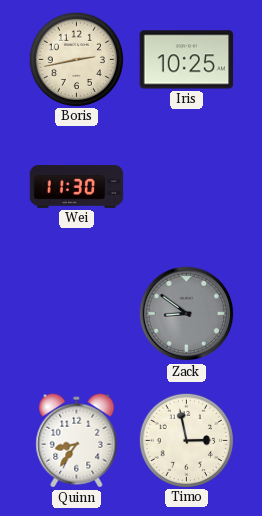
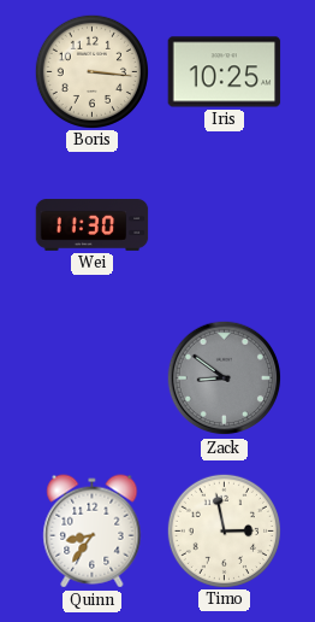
Boris: 2:43 -> 3:16
